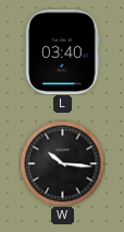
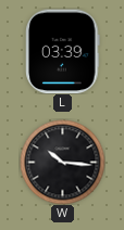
L: 03:40 -> 03:39
